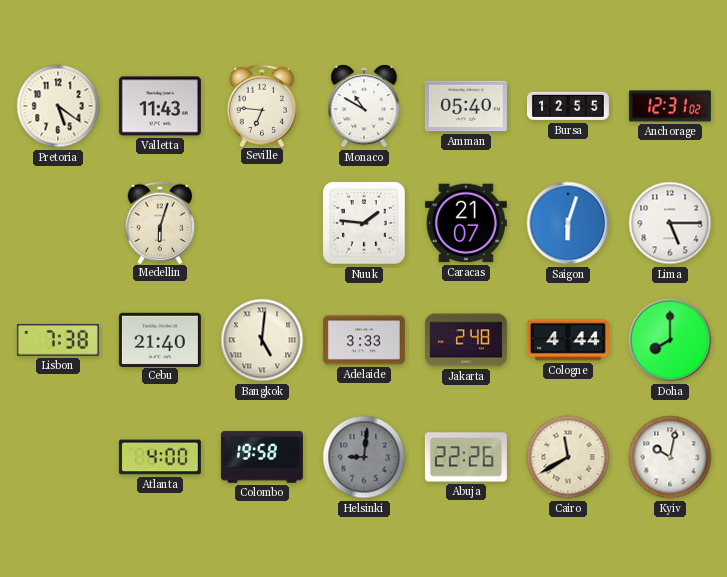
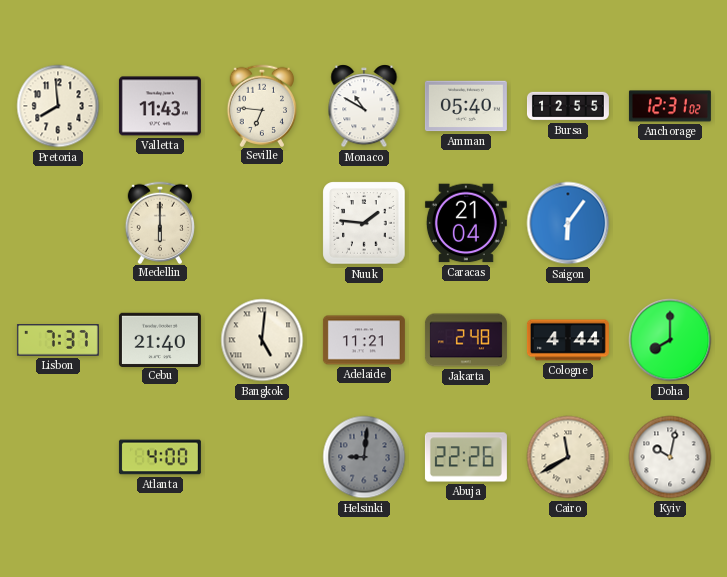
Pretoria: 5:21 -> 7:59
Medellin: 6:03 -> 6:00
Caracas: 21:07 -> 21:04
Saigon: 6:03 -> 6:06
Lima: 5:15 -> none
Lisbon: 7:38 -> 7:37
Adelaide: 3:33 -> 11:21
Colombo: 19:58 -> none
